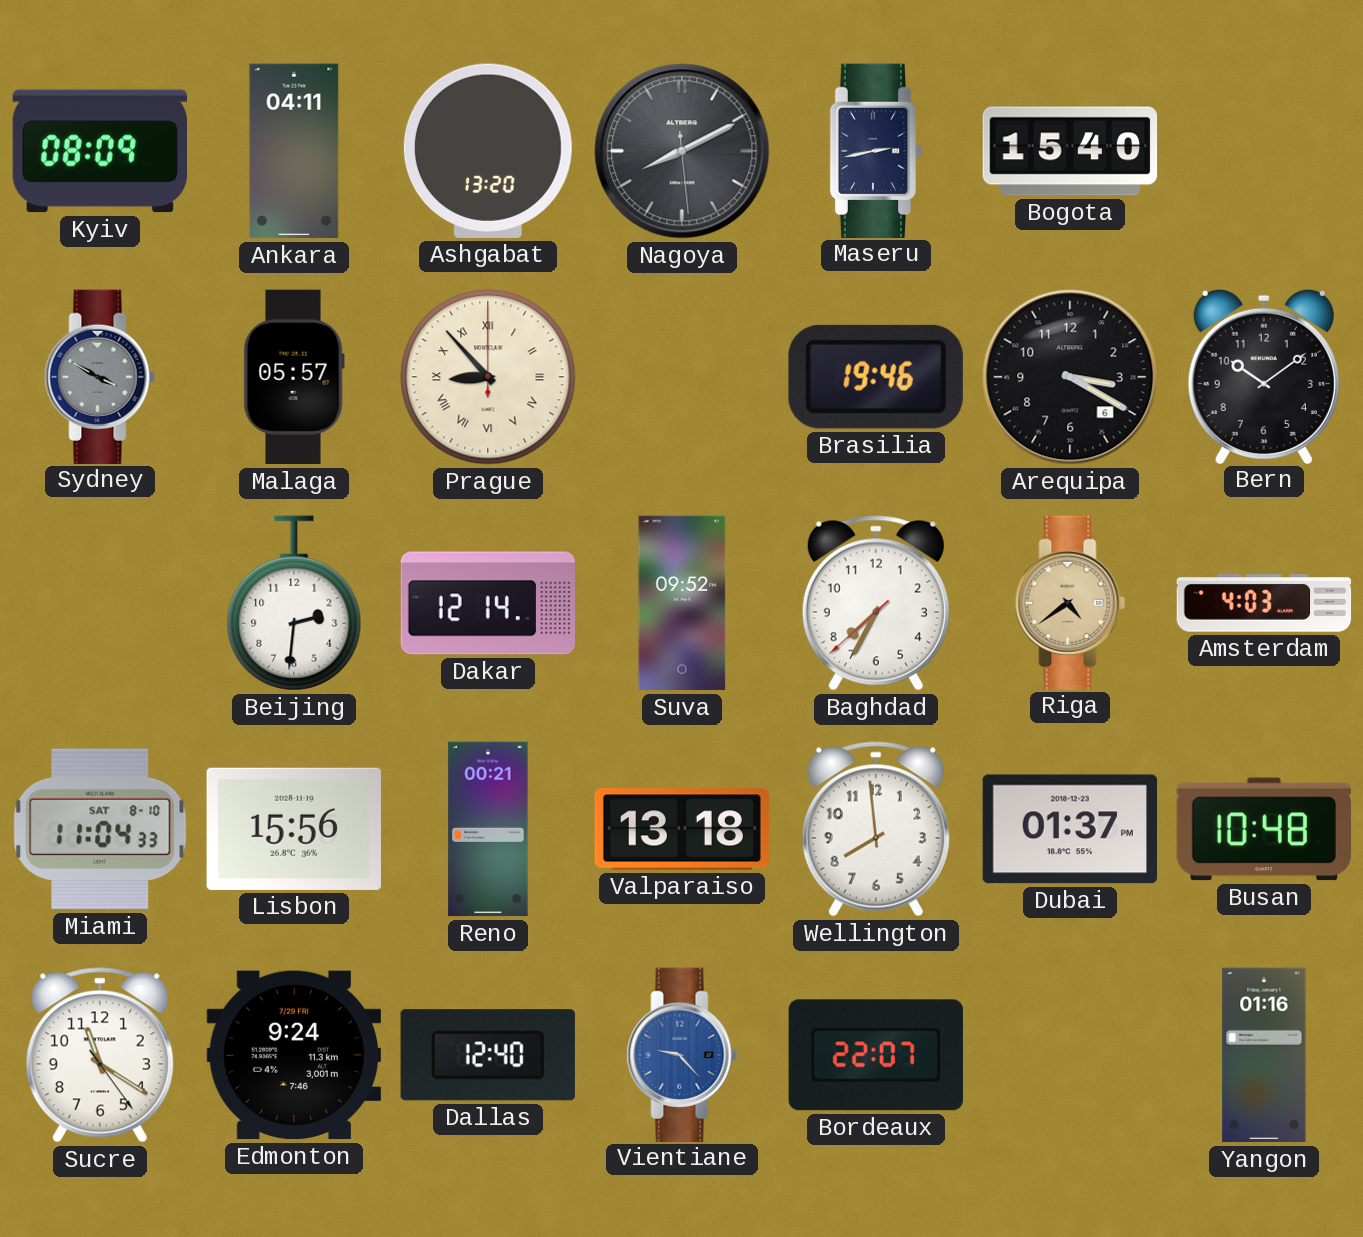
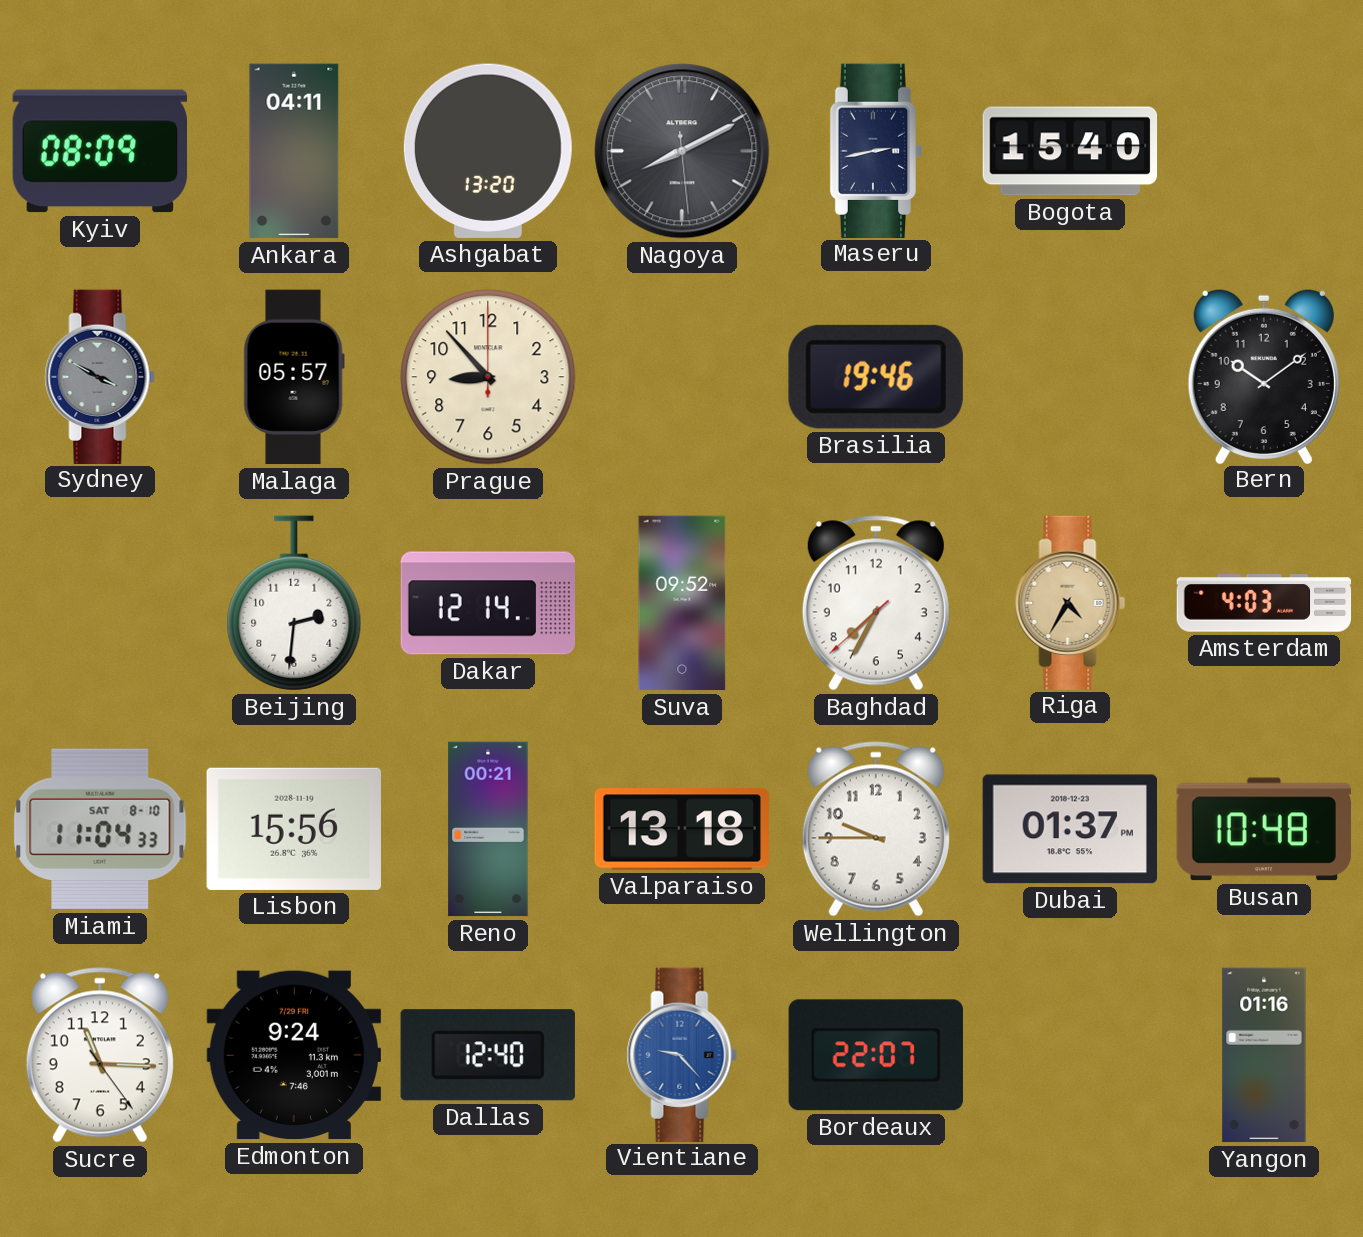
Prague numerals: Roman -> Arabic
Arequipa: 3:20 -> none
Riga: 4:39 -> 4:35
Wellington: 7:59 -> 9:45
Sucre: 11:20 -> 11:15
